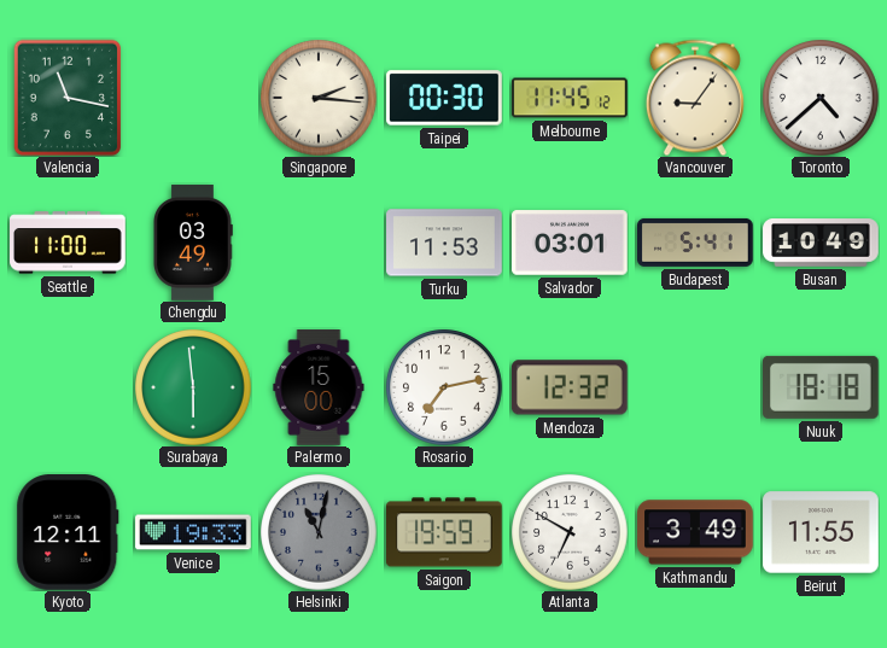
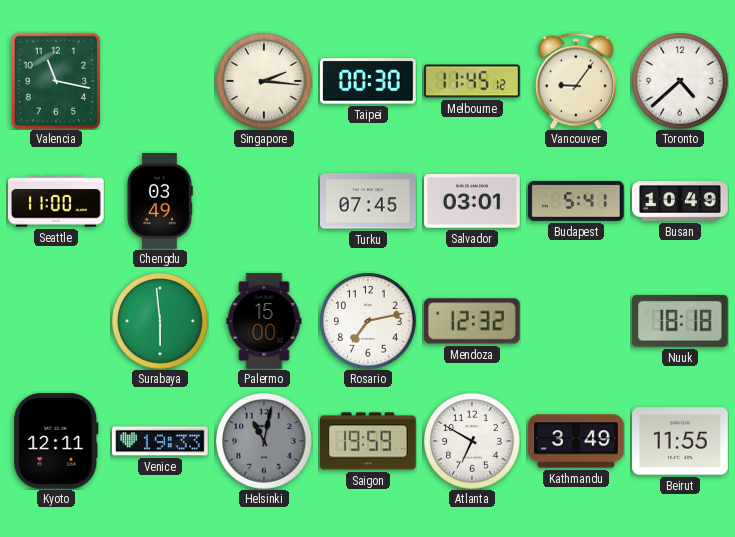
Turku: 11:53 -> 07:45
